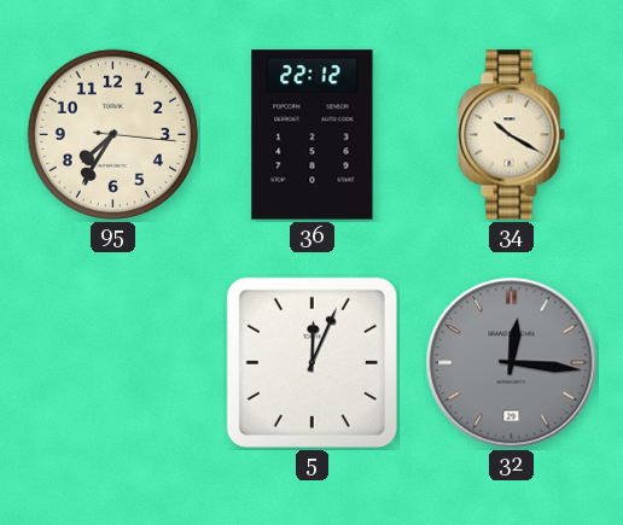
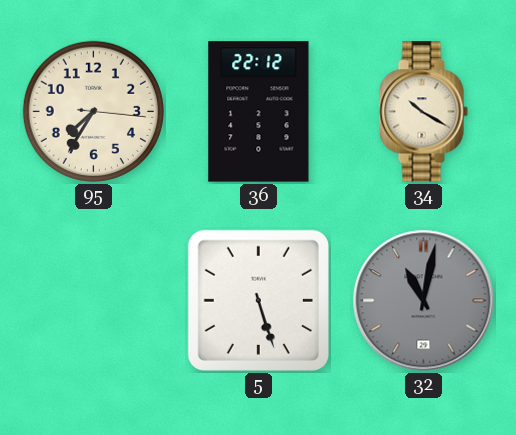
5: 12:04 -> 5:27
32: 12:16 -> 11:02
